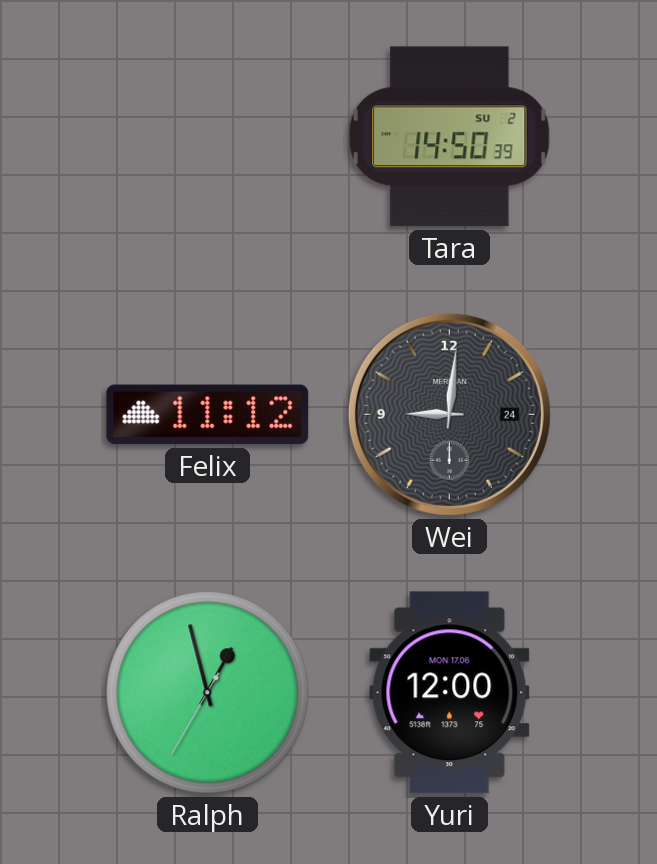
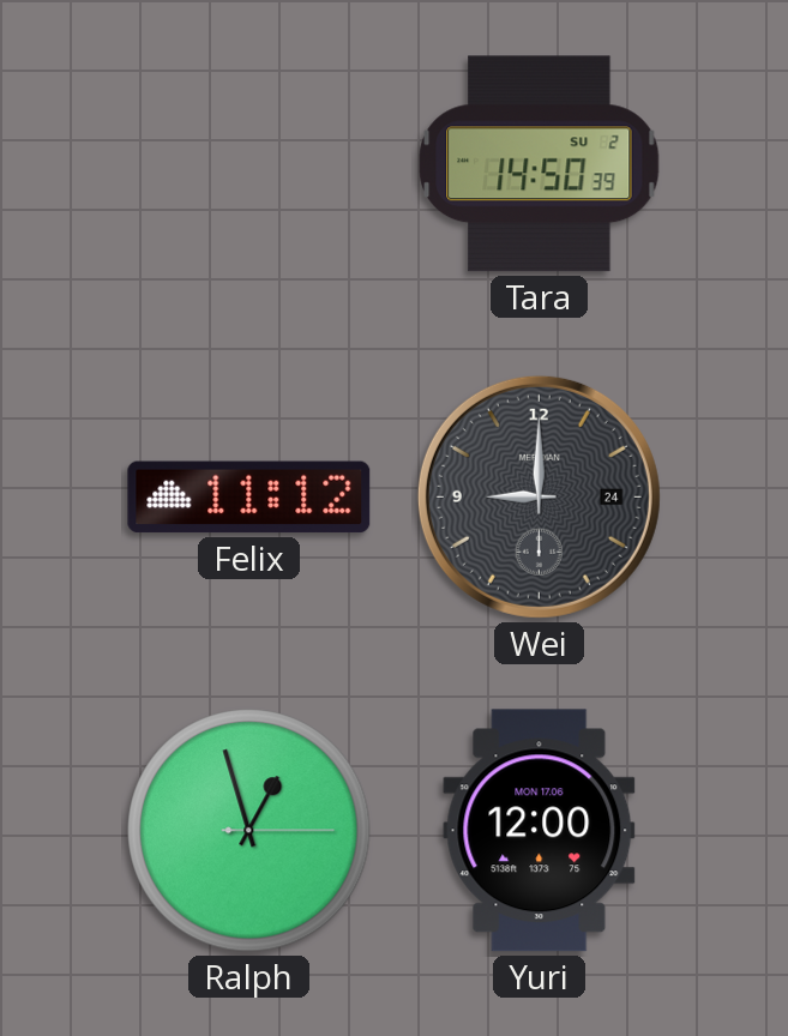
Wei: 9:01 -> 9:00
Ralph: 12:57:35 -> 12:57:15
